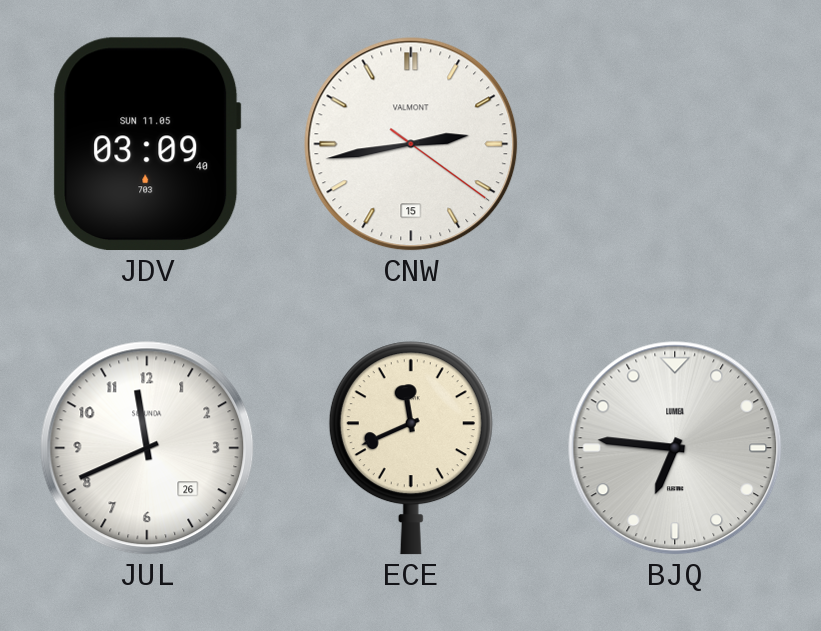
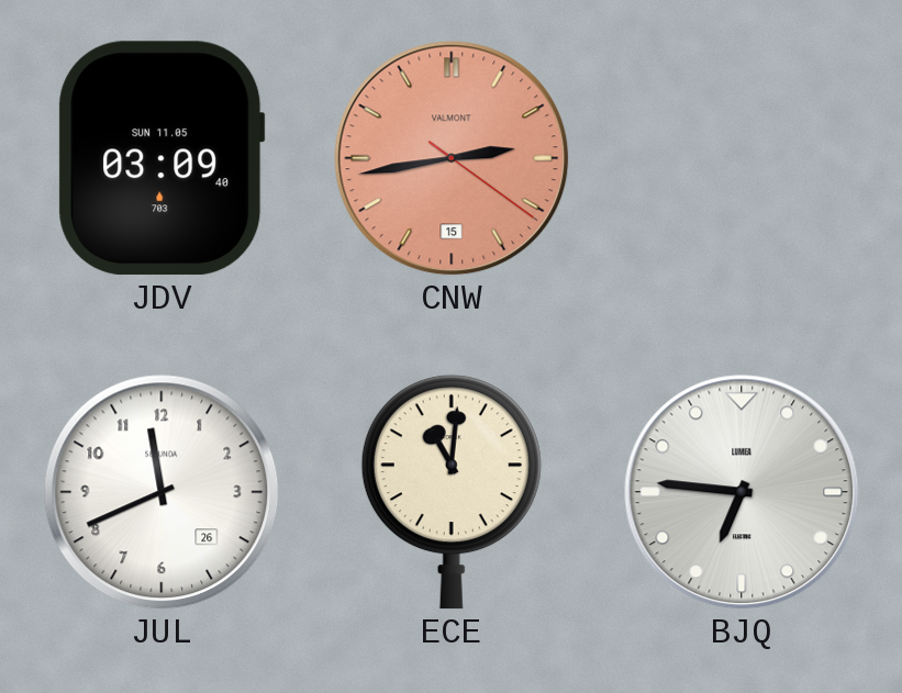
CNW dial: white -> salmon
ECE: 11:41 -> 11:01
